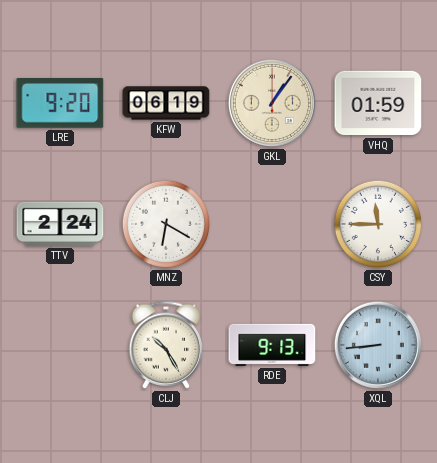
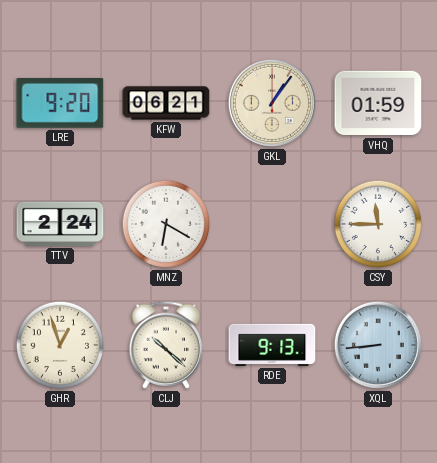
KFW: 06:19 -> 06:21
GHR: none -> 12:57
CLJ: 10:25 -> 10:22
